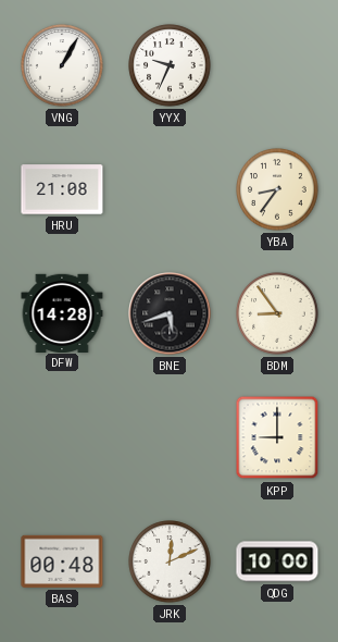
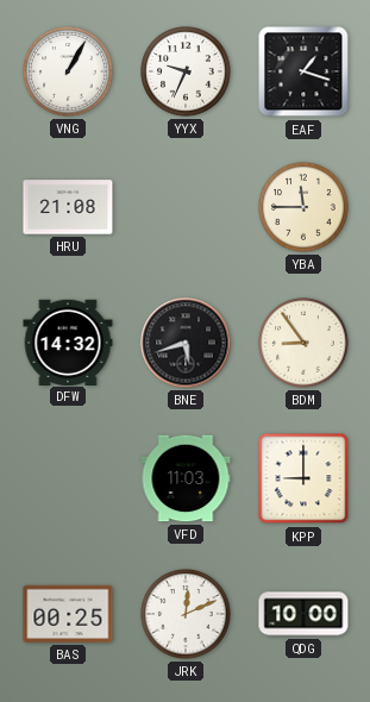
EAF: none -> 1:18
YBA: 8:36 -> 11:45
DFW: 14:28 -> 14:32
VFD: none -> 11:03
BAS: 00:48 -> 00:25
